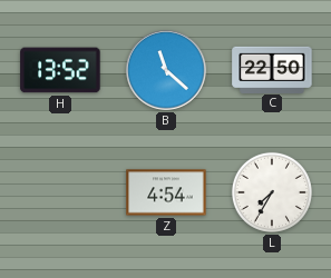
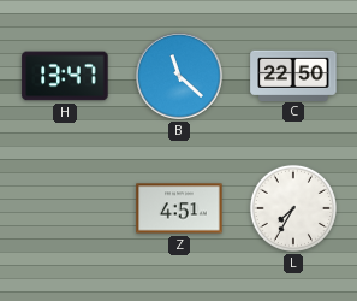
H: 13:52 -> 13:47
Z: 4:54 -> 4:51
